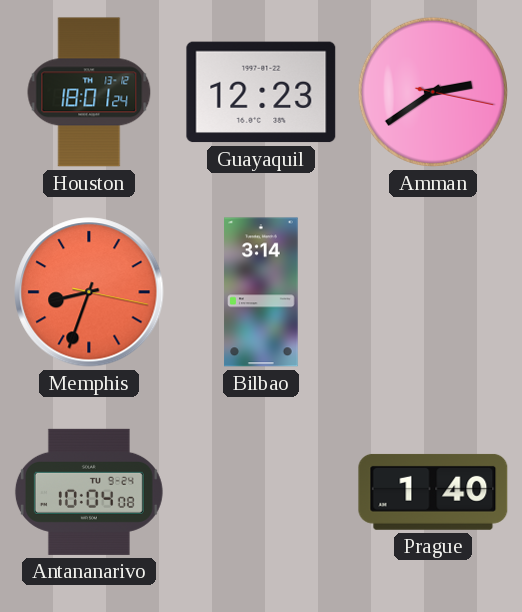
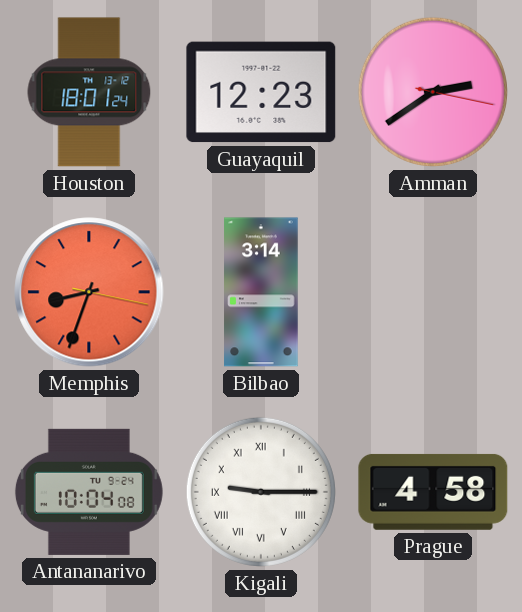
Kigali: none -> 9:15
Prague: 1:40 -> 4:58
